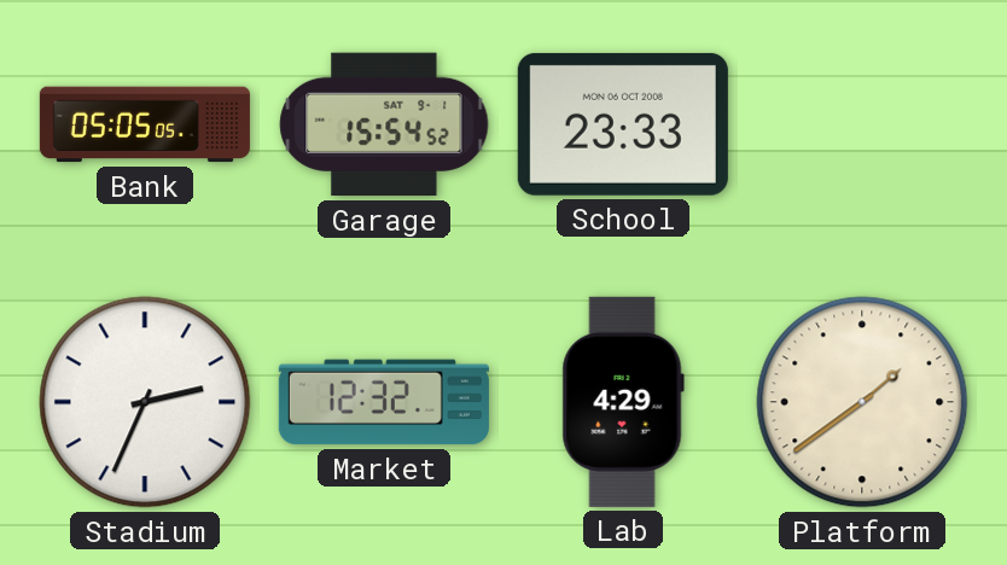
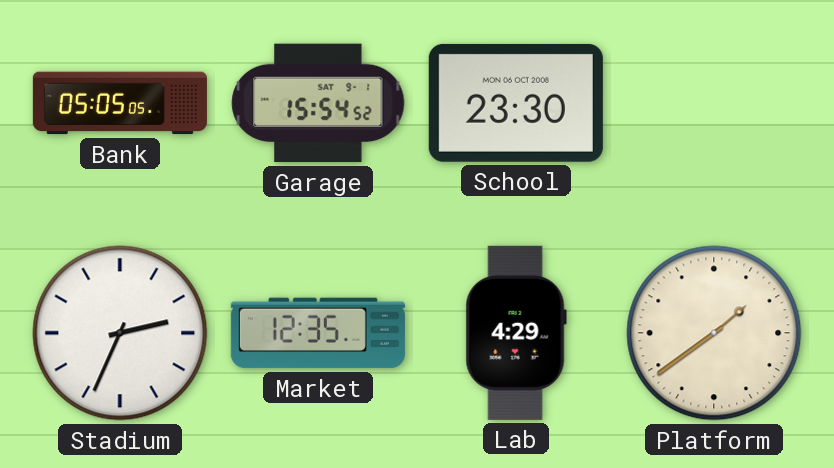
School: 23:33 -> 23:30
Market: 12:32 -> 12:35
